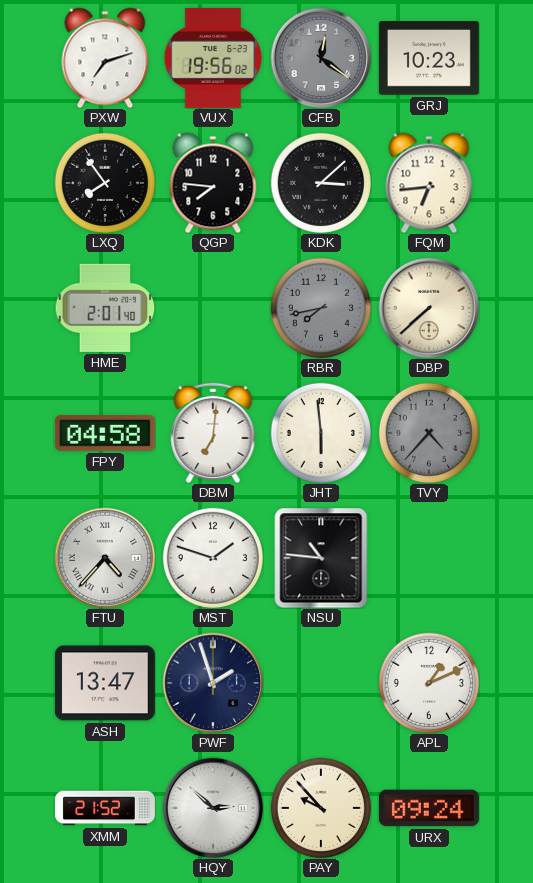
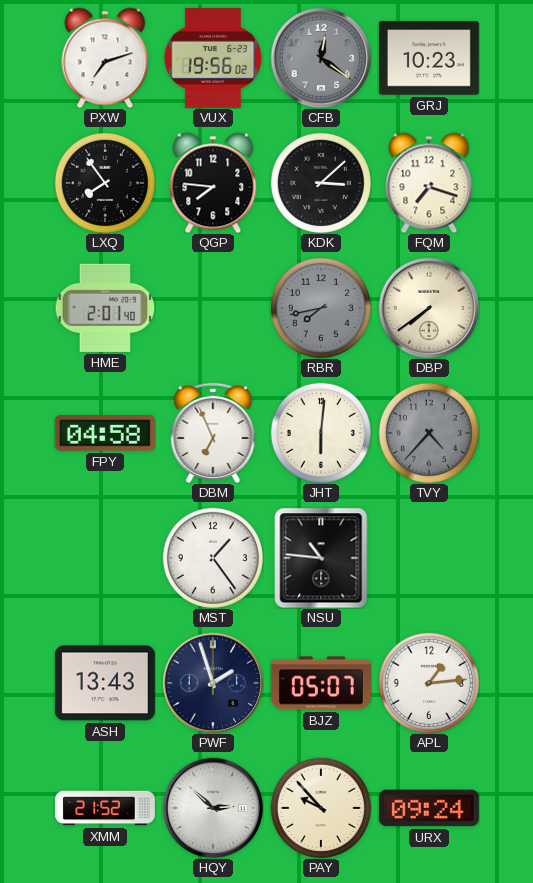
FQM: 6:44 -> 7:18
DBP: 7:38 -> 7:39
DBM: 7:01 -> 6:56
JHT: 5:59 -> 6:01
FTU: 4:37 -> none
MST: 1:48 -> 1:24
ASH: 13:47 -> 13:43
BJZ: none -> 05:07
APL: 1:11 -> 1:14
